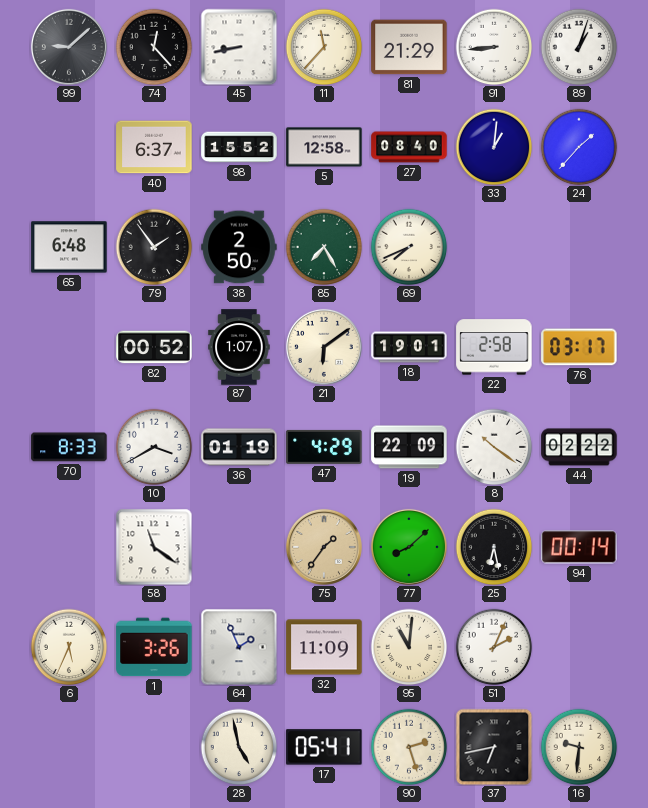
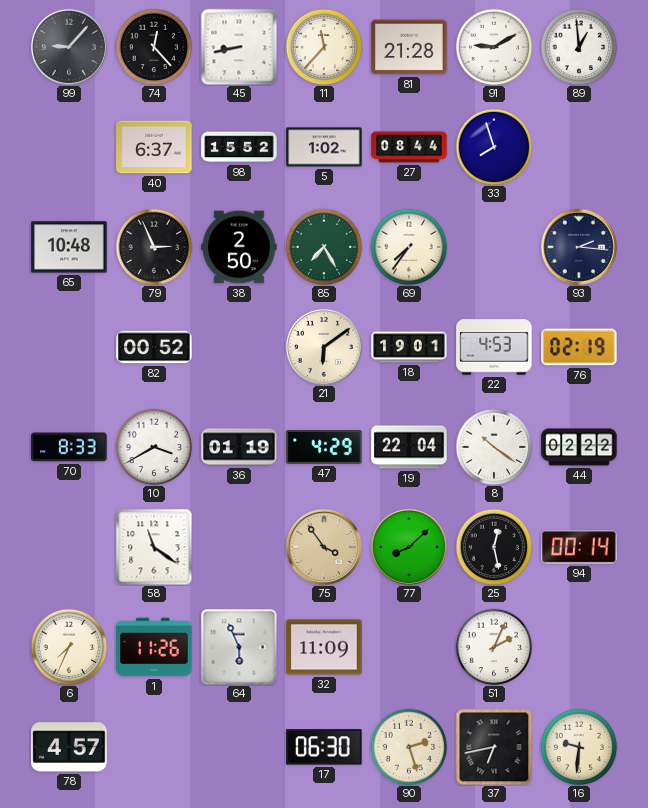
99: 9:08 -> 9:07
81: 21:29 -> 21:28
91: 8:44 -> 9:10
89: 1:03 -> 12:59
5: 12:58 -> 1:02
27: 08:40 -> 08:44
33: 1:01 -> 7:57
24: 1:37 -> none
65: 6:48 -> 10:48
79: 1:54 -> 2:56
69: 7:41 -> 7:36
93: none -> 2:16
87: 1:07 -> none
22: 2:58 -> 4:53
76: 03:17 -> 02:19
19: 22:09 -> 22:04
75: 1:36 -> 3:54
25: 6:28 -> 12:28
6: 5:34 -> 7:34
1: 3:26 -> 11:26
64: 1:56 -> 5:56
95: 11:01 -> none
78: none -> 4:57
28: 4:58 -> none
17: 05:41 -> 06:30
